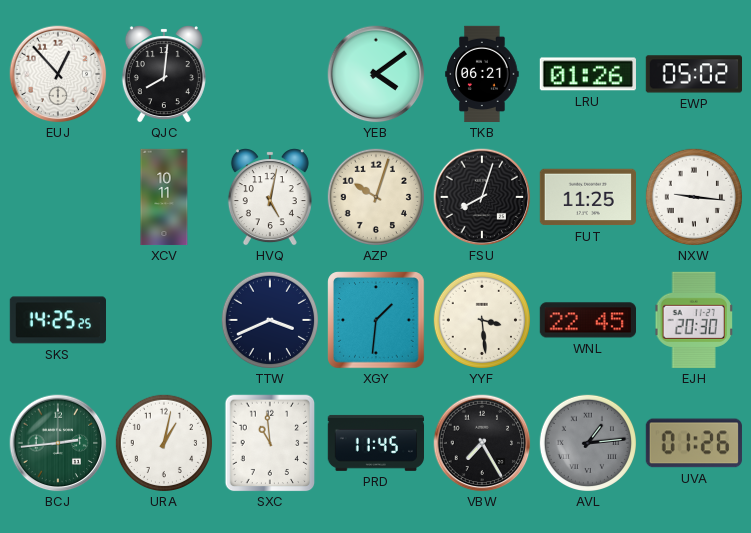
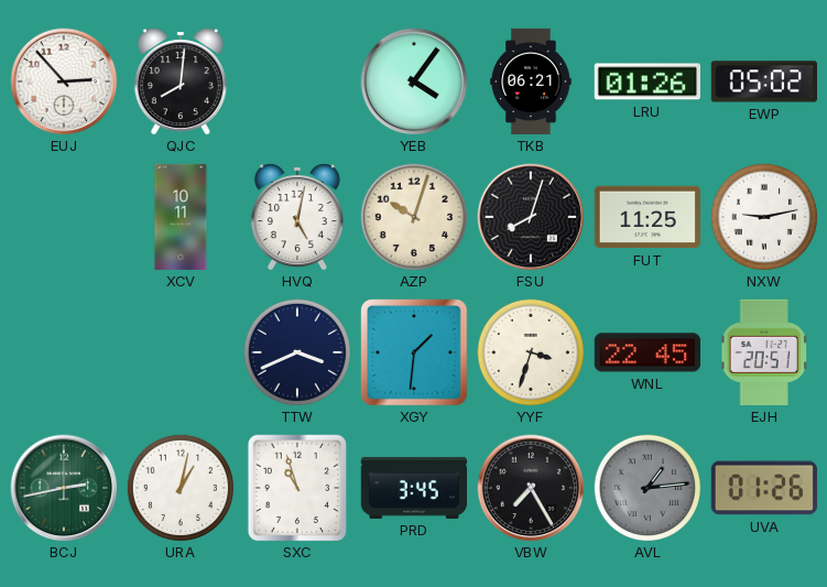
EUJ: 12:53 -> 2:53
YEB: 4:09 -> 4:06
NXW: 9:16 -> 9:13
SKS: 14:25 -> none
YYF: 3:29 -> 3:33
EJH: 20:30 -> 20:51
BCJ: 2:44 -> 2:43
SXC: 10:59 -> 10:57
PRD: 11:45 -> 3:45
